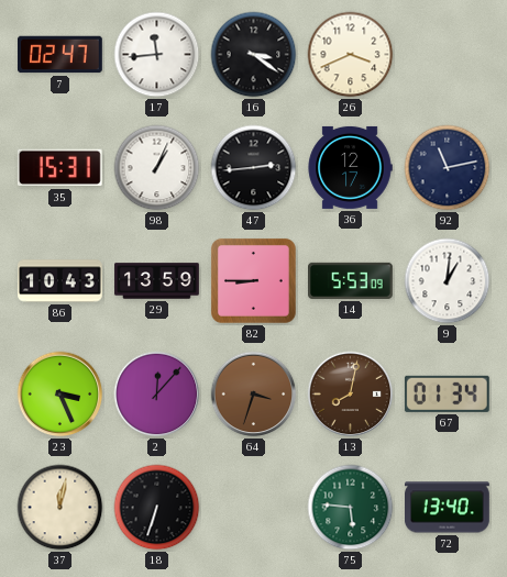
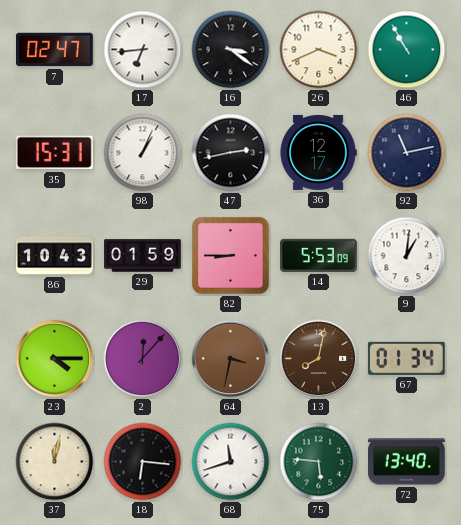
17: 11:44 -> 6:44
46: none -> 10:55
47: 2:44 -> 2:43
29: 13:59 -> 01:59
23: 3:26 -> 4:15
64: 3:33 -> 3:32
18: 6:33 -> 6:16
68: none -> 11:42
